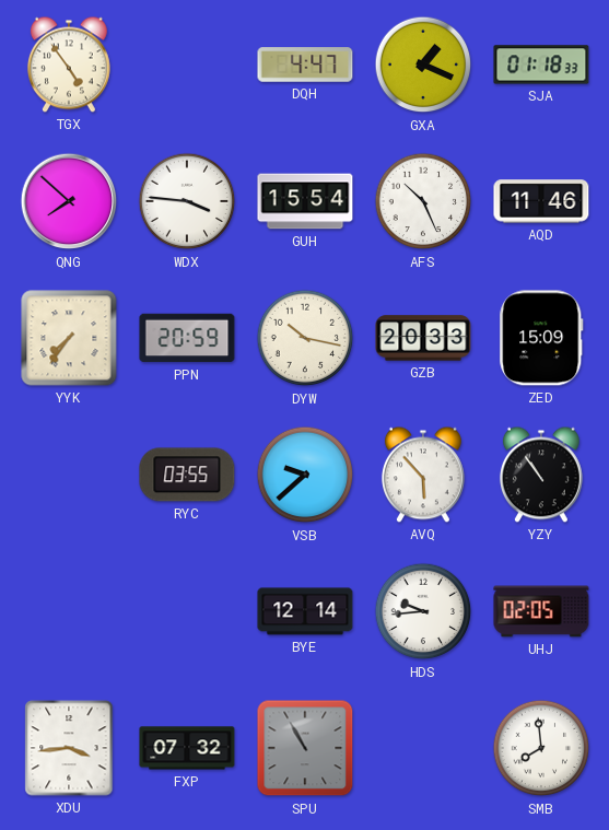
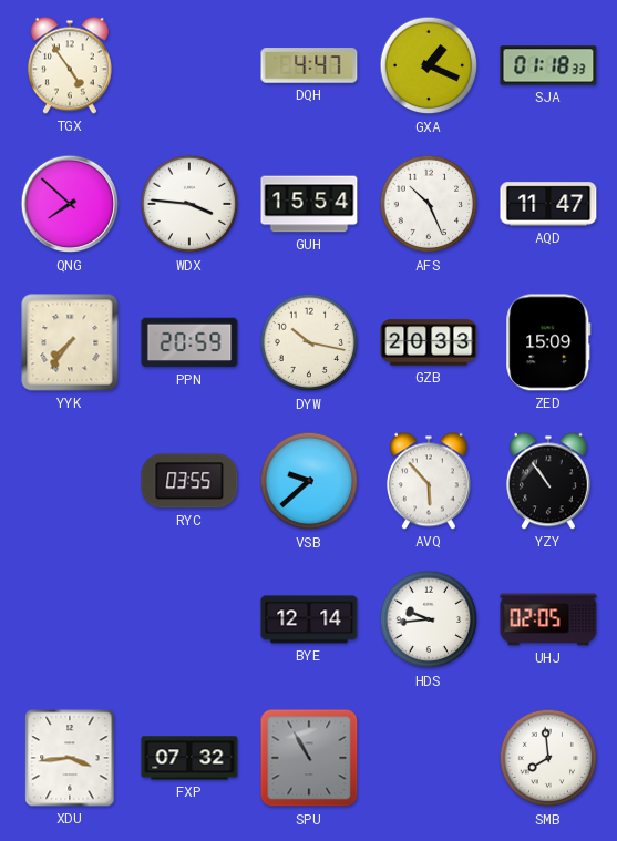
AQD: 11:46 -> 11:47
